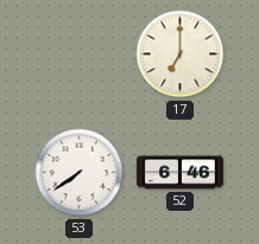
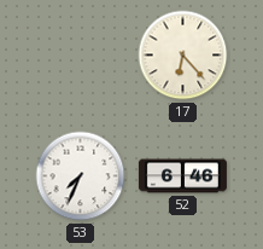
17: 7:00 -> 6:23
53: 7:39 -> 7:34
